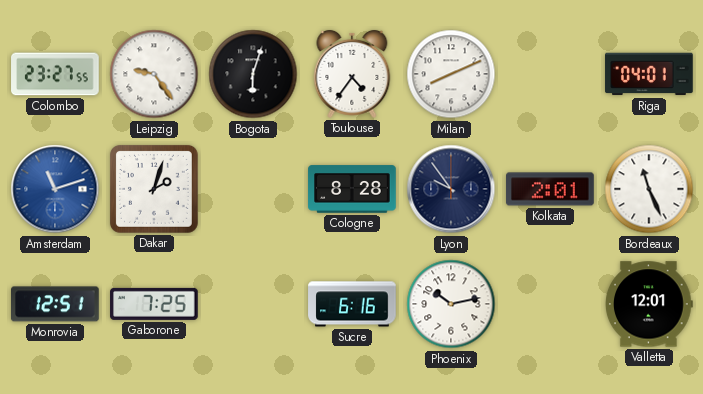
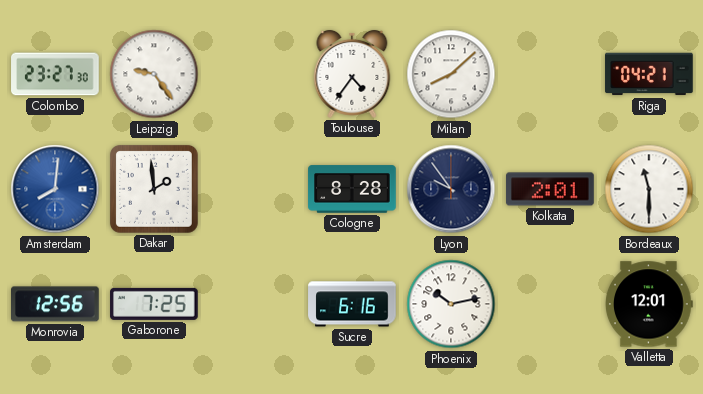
Colombo: 23:27:55 -> 23:27:30
Bogota: 6:03 -> none
Milan: 8:11 -> 8:08
Riga: 04:01 -> 04:21
Amsterdam: 11:12 -> 8:01
Dakar: 2:03 -> 1:59
Bordeaux: 11:26 -> 11:30
Monrovia: 12:51 -> 12:56
